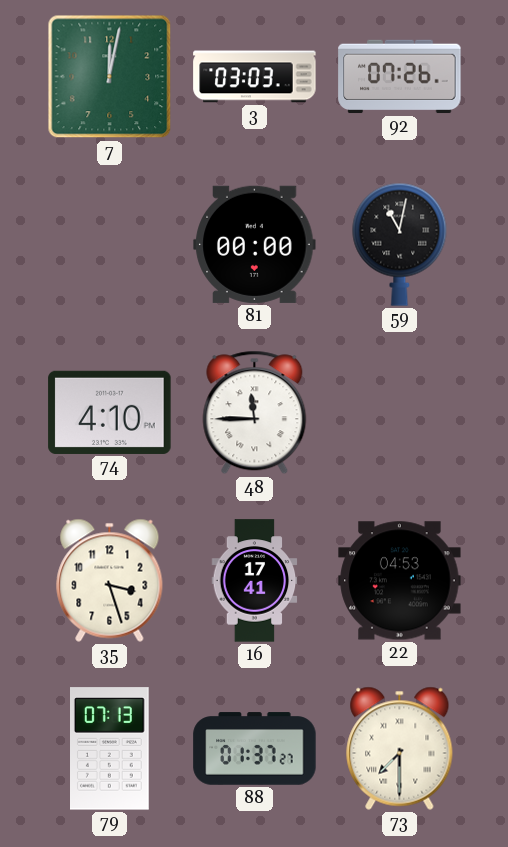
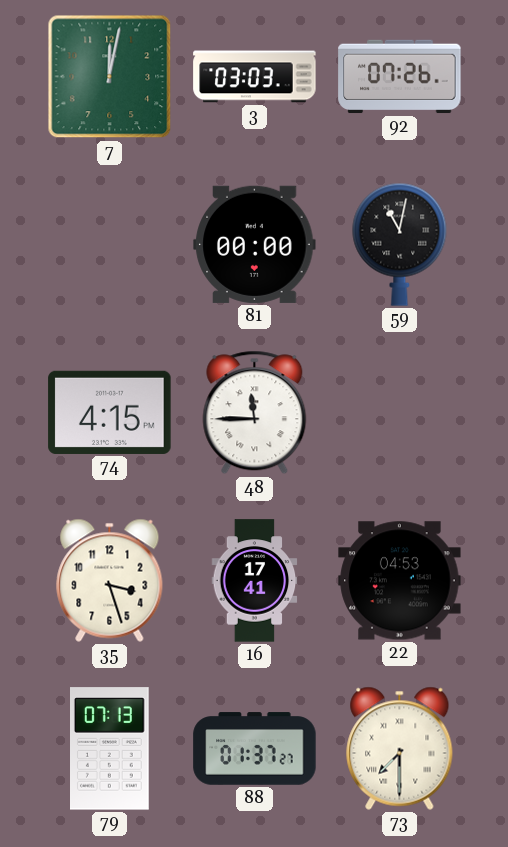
74: 4:10 -> 4:15
